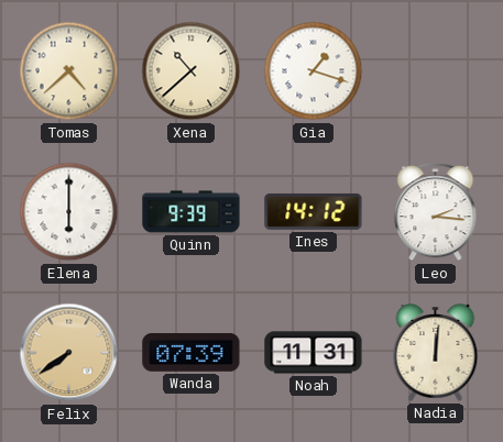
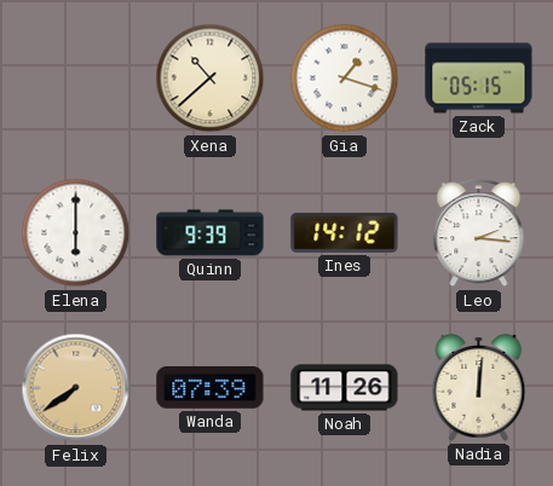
Tomas: 4:38 -> none
Zack: none -> 05:15
Noah: 11:31 -> 11:26
